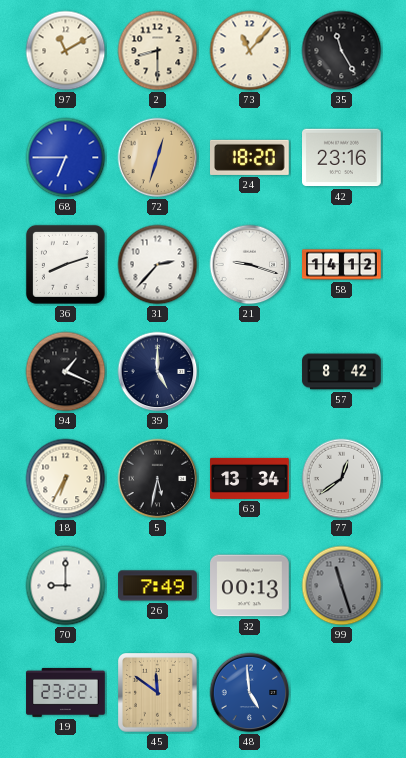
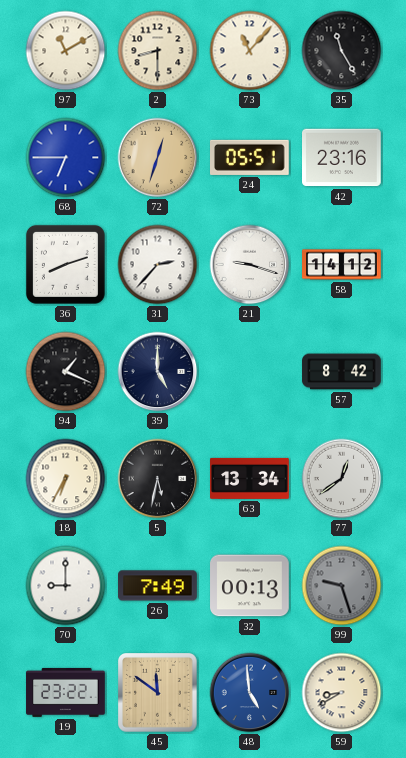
24: 18:20 -> 05:51
99: 11:27 -> 9:27
59: none -> 8:40
